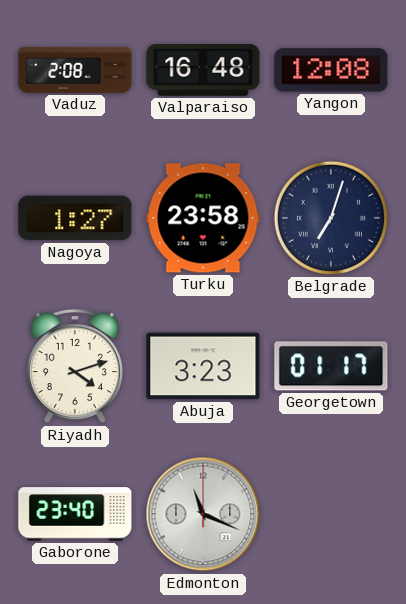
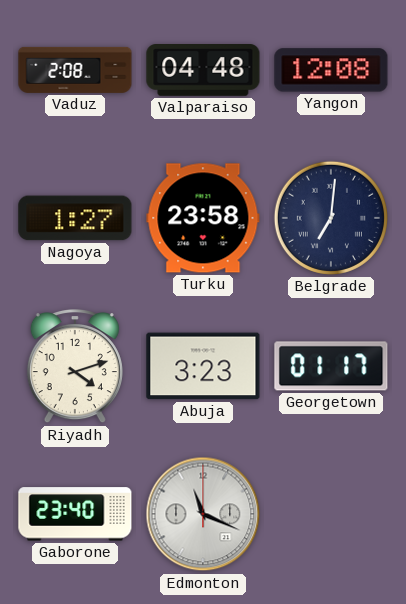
Valparaiso: 16:48 -> 04:48
Belgrade: 7:03 -> 7:01
